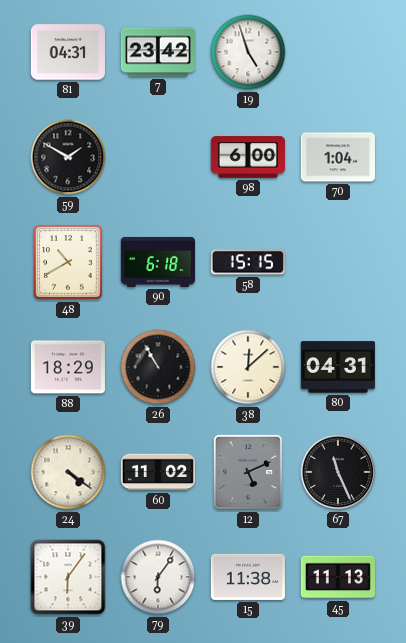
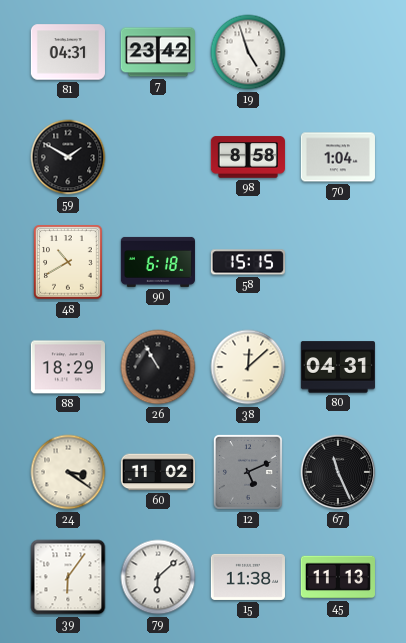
98: 6:00 -> 8:58
24: 4:21 -> 3:21
79: 6:06 -> 6:08
